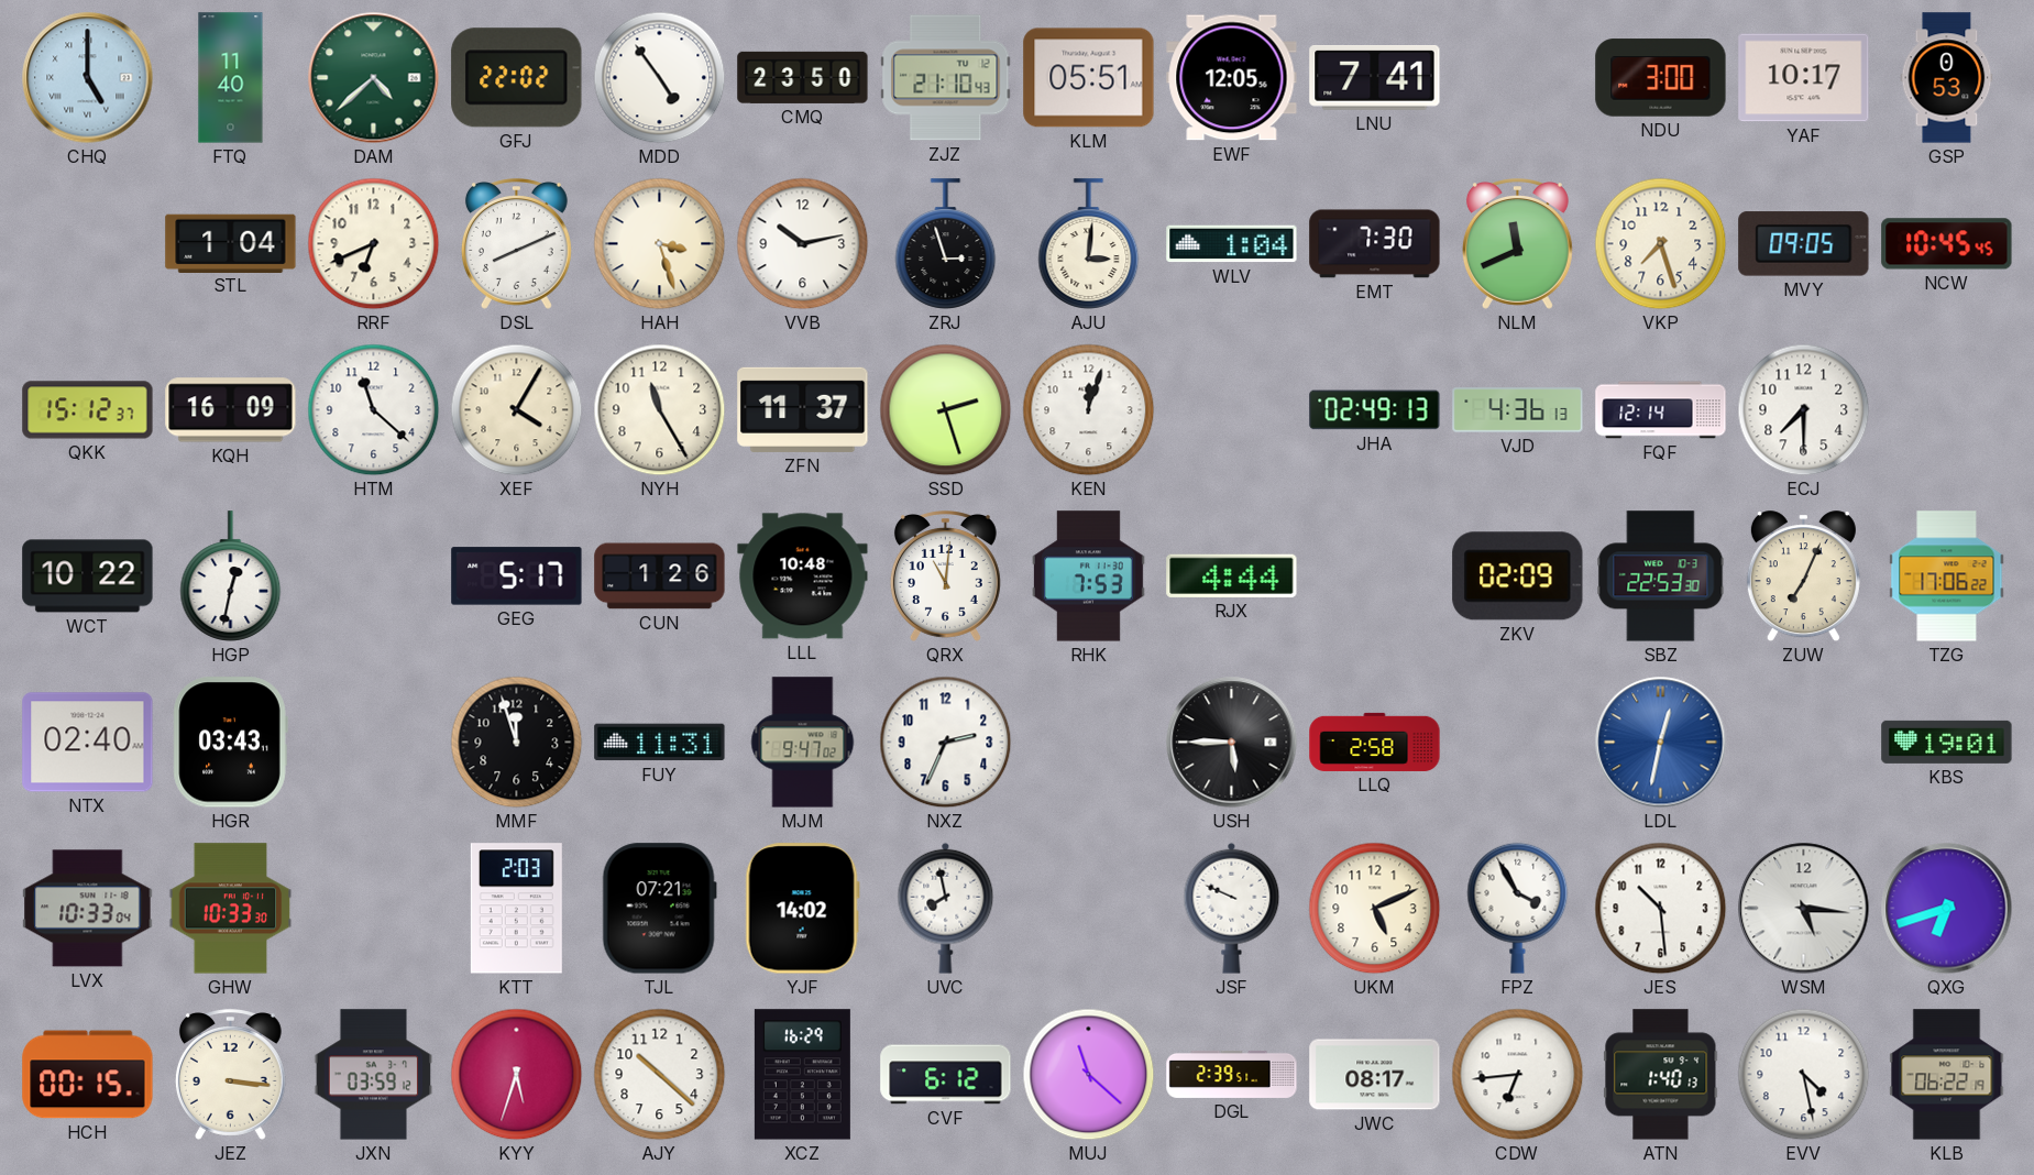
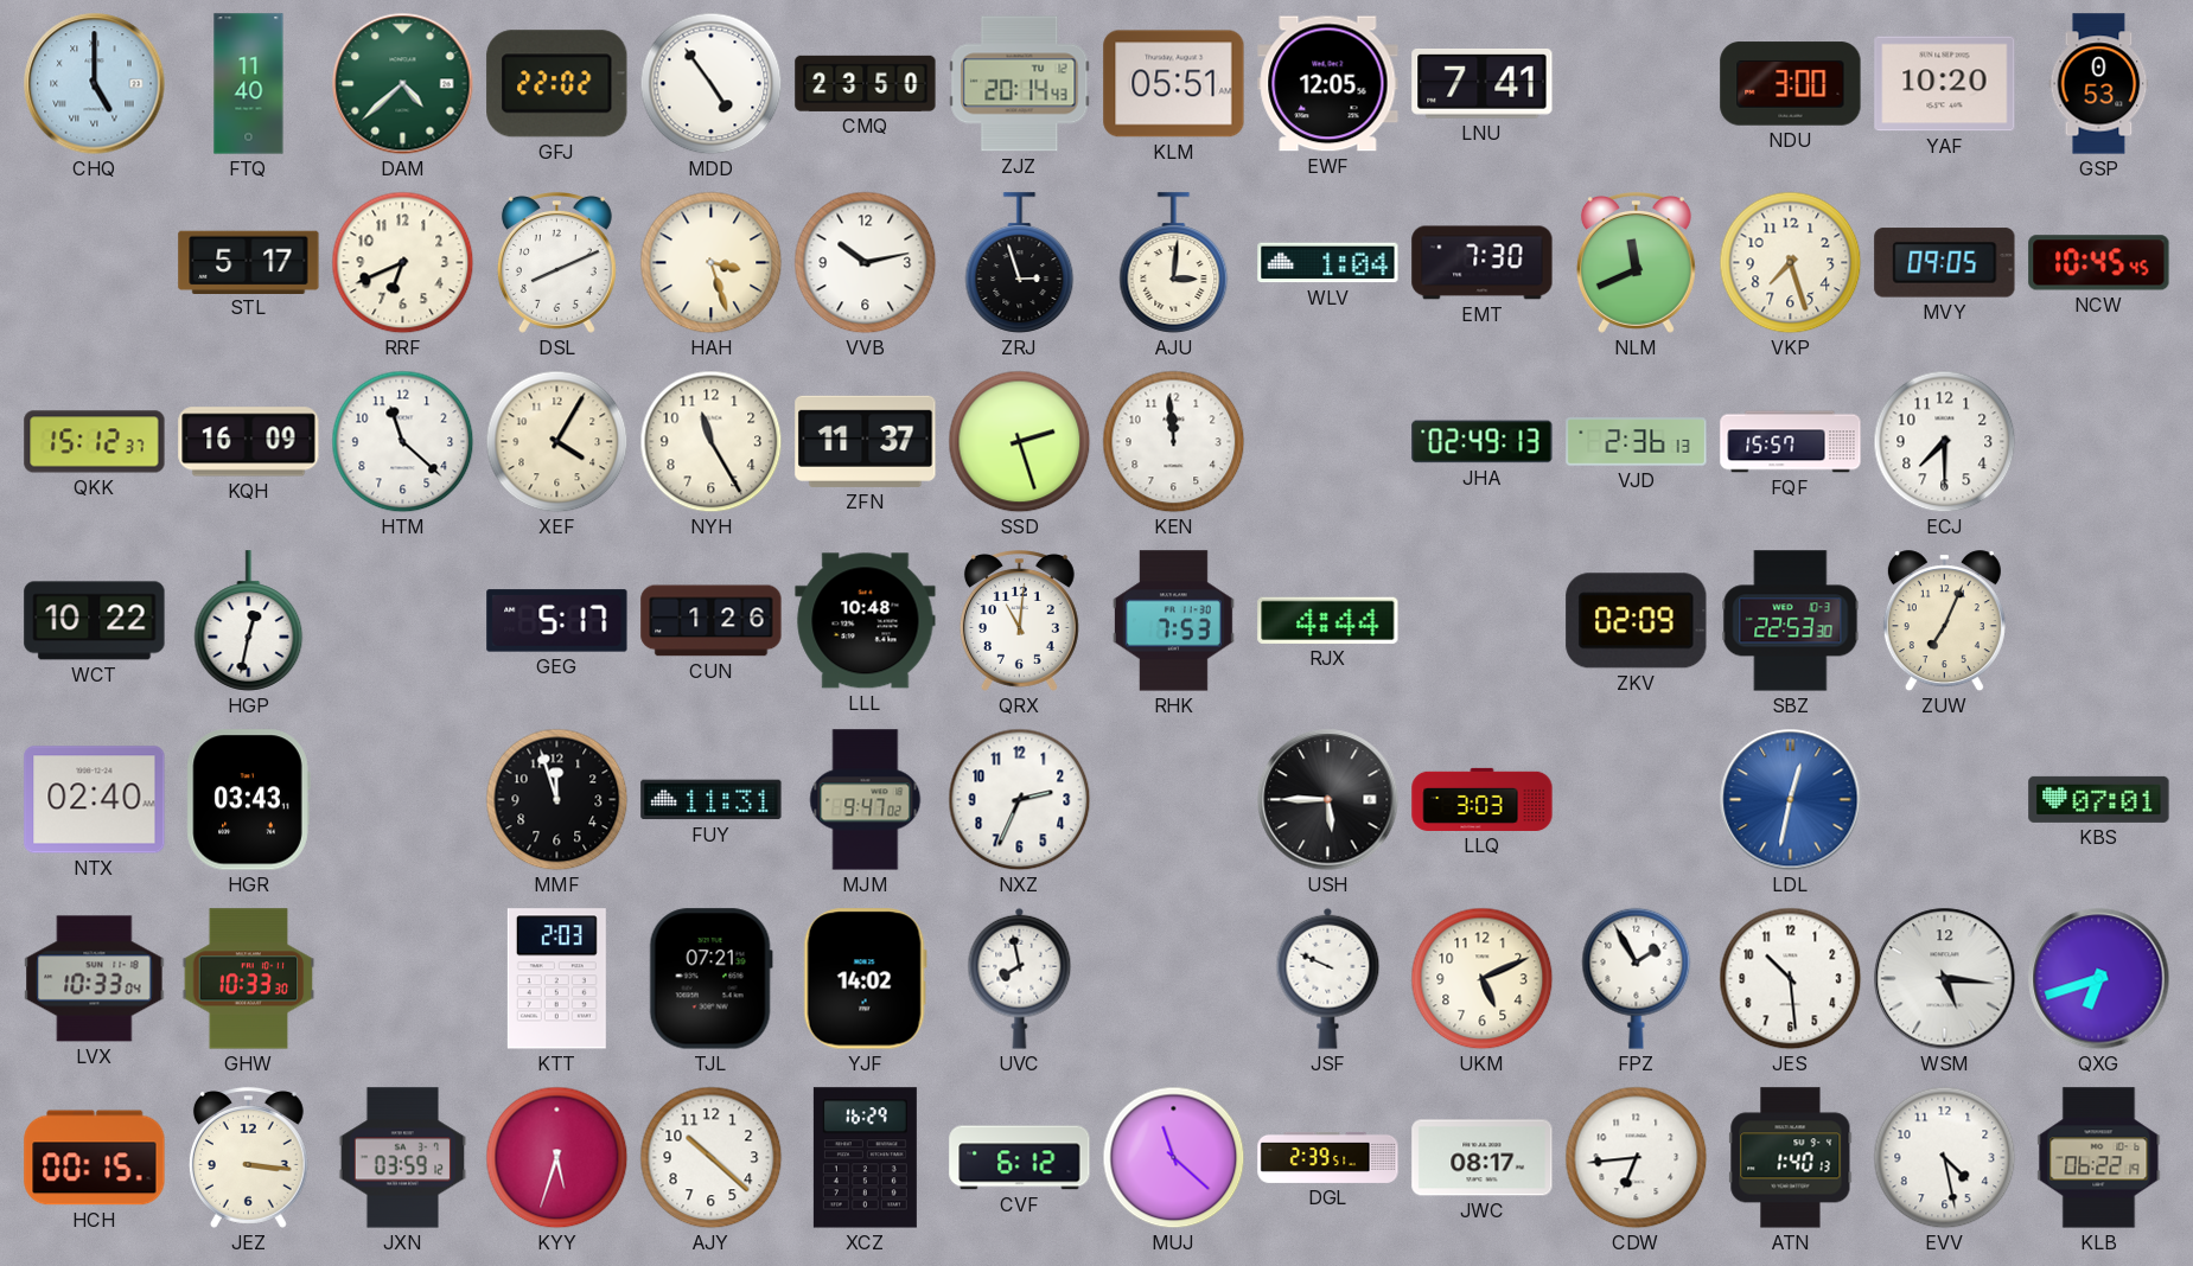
ZJZ: 21:10 -> 20:14
YAF: 10:17 -> 10:20
STL: 1:04 -> 5:17
KEN: 12:03 -> 11:59
VJD: 4:36 -> 2:36
FQF: 12:14 -> 15:57
TZG: 17:06 -> none
LLQ: 2:58 -> 3:03
KBS: 19:01 -> 07:01
FPZ: 3:55 -> 1:55
